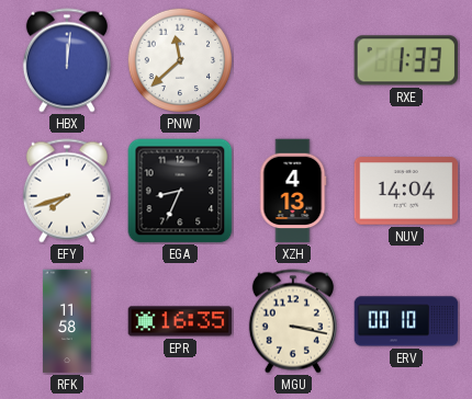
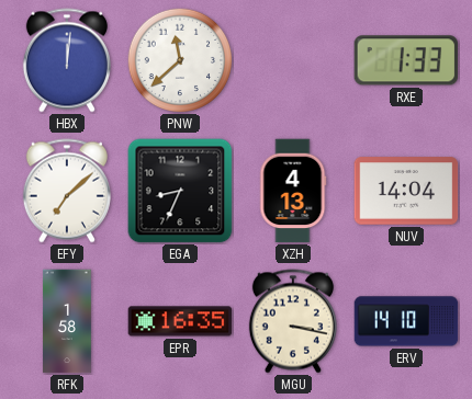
EFY: 7:42 -> 7:08
RFK: 11:58 -> 1:58
ERV: 00:10 -> 14:10
